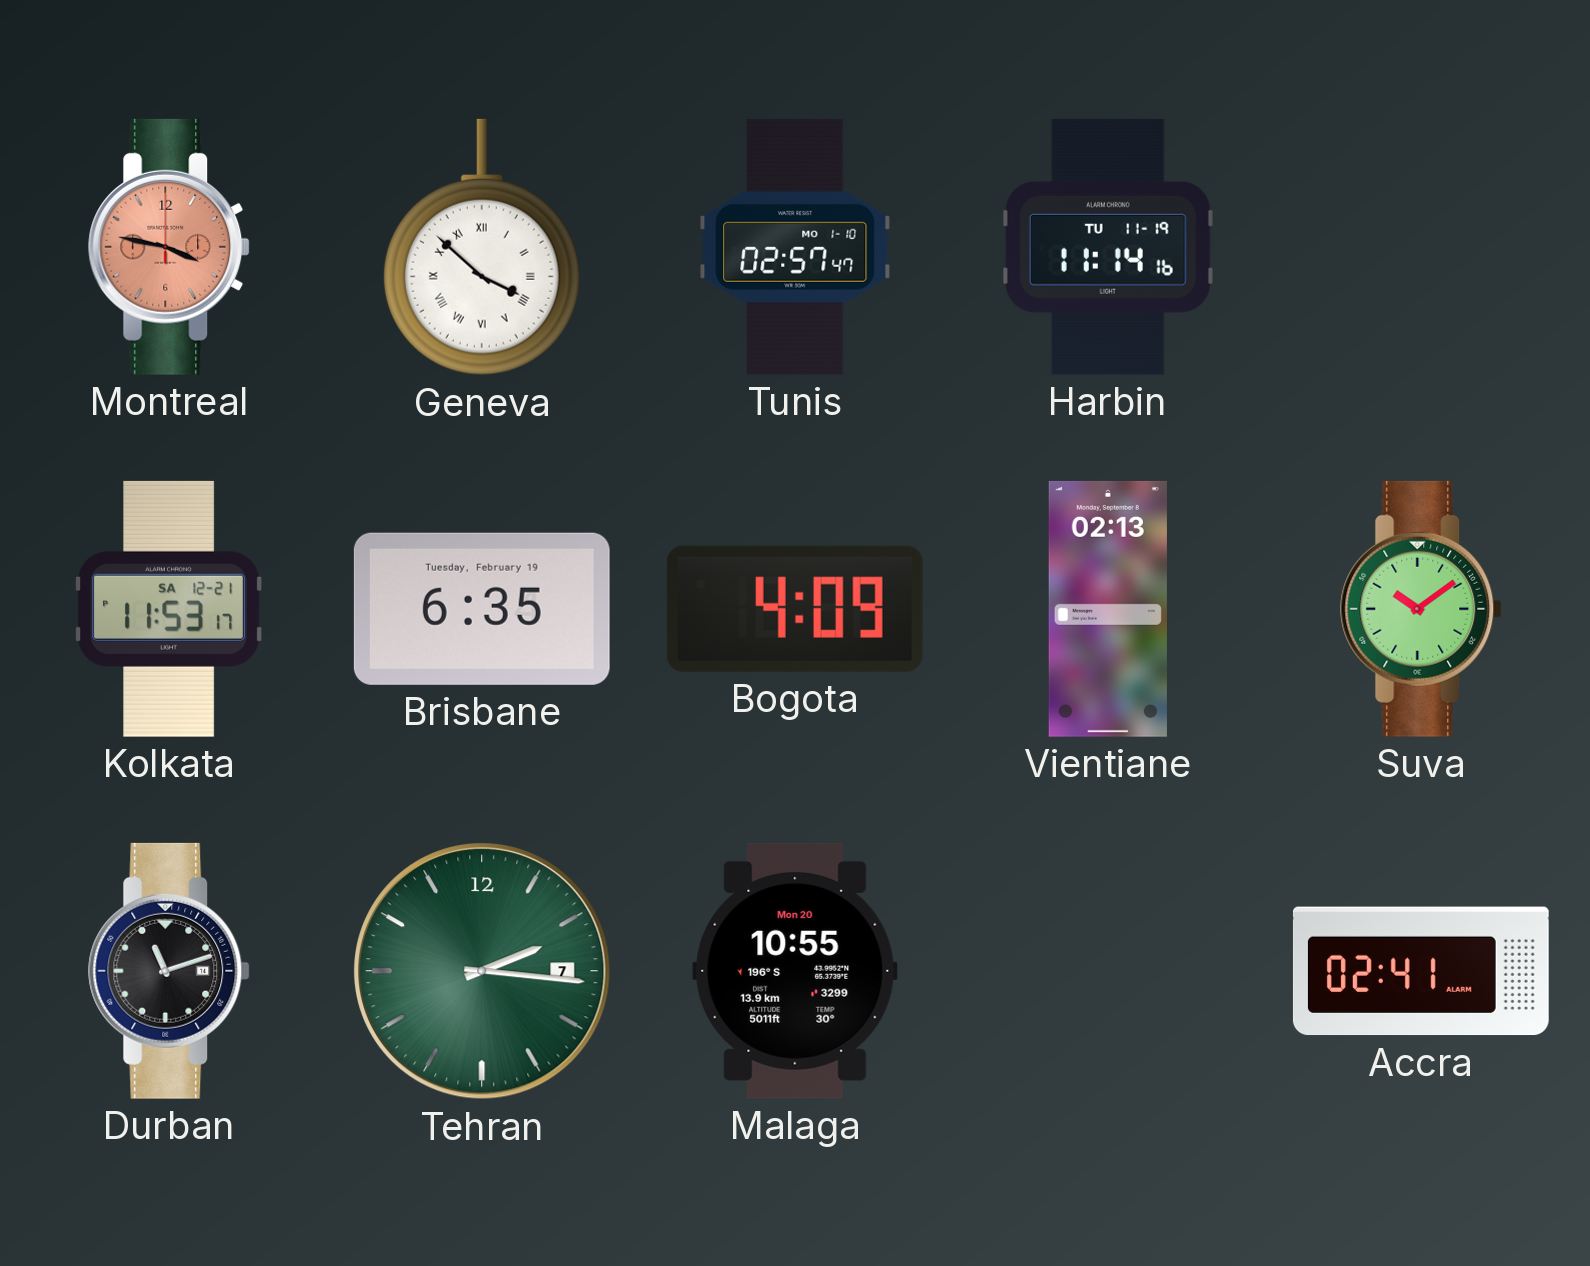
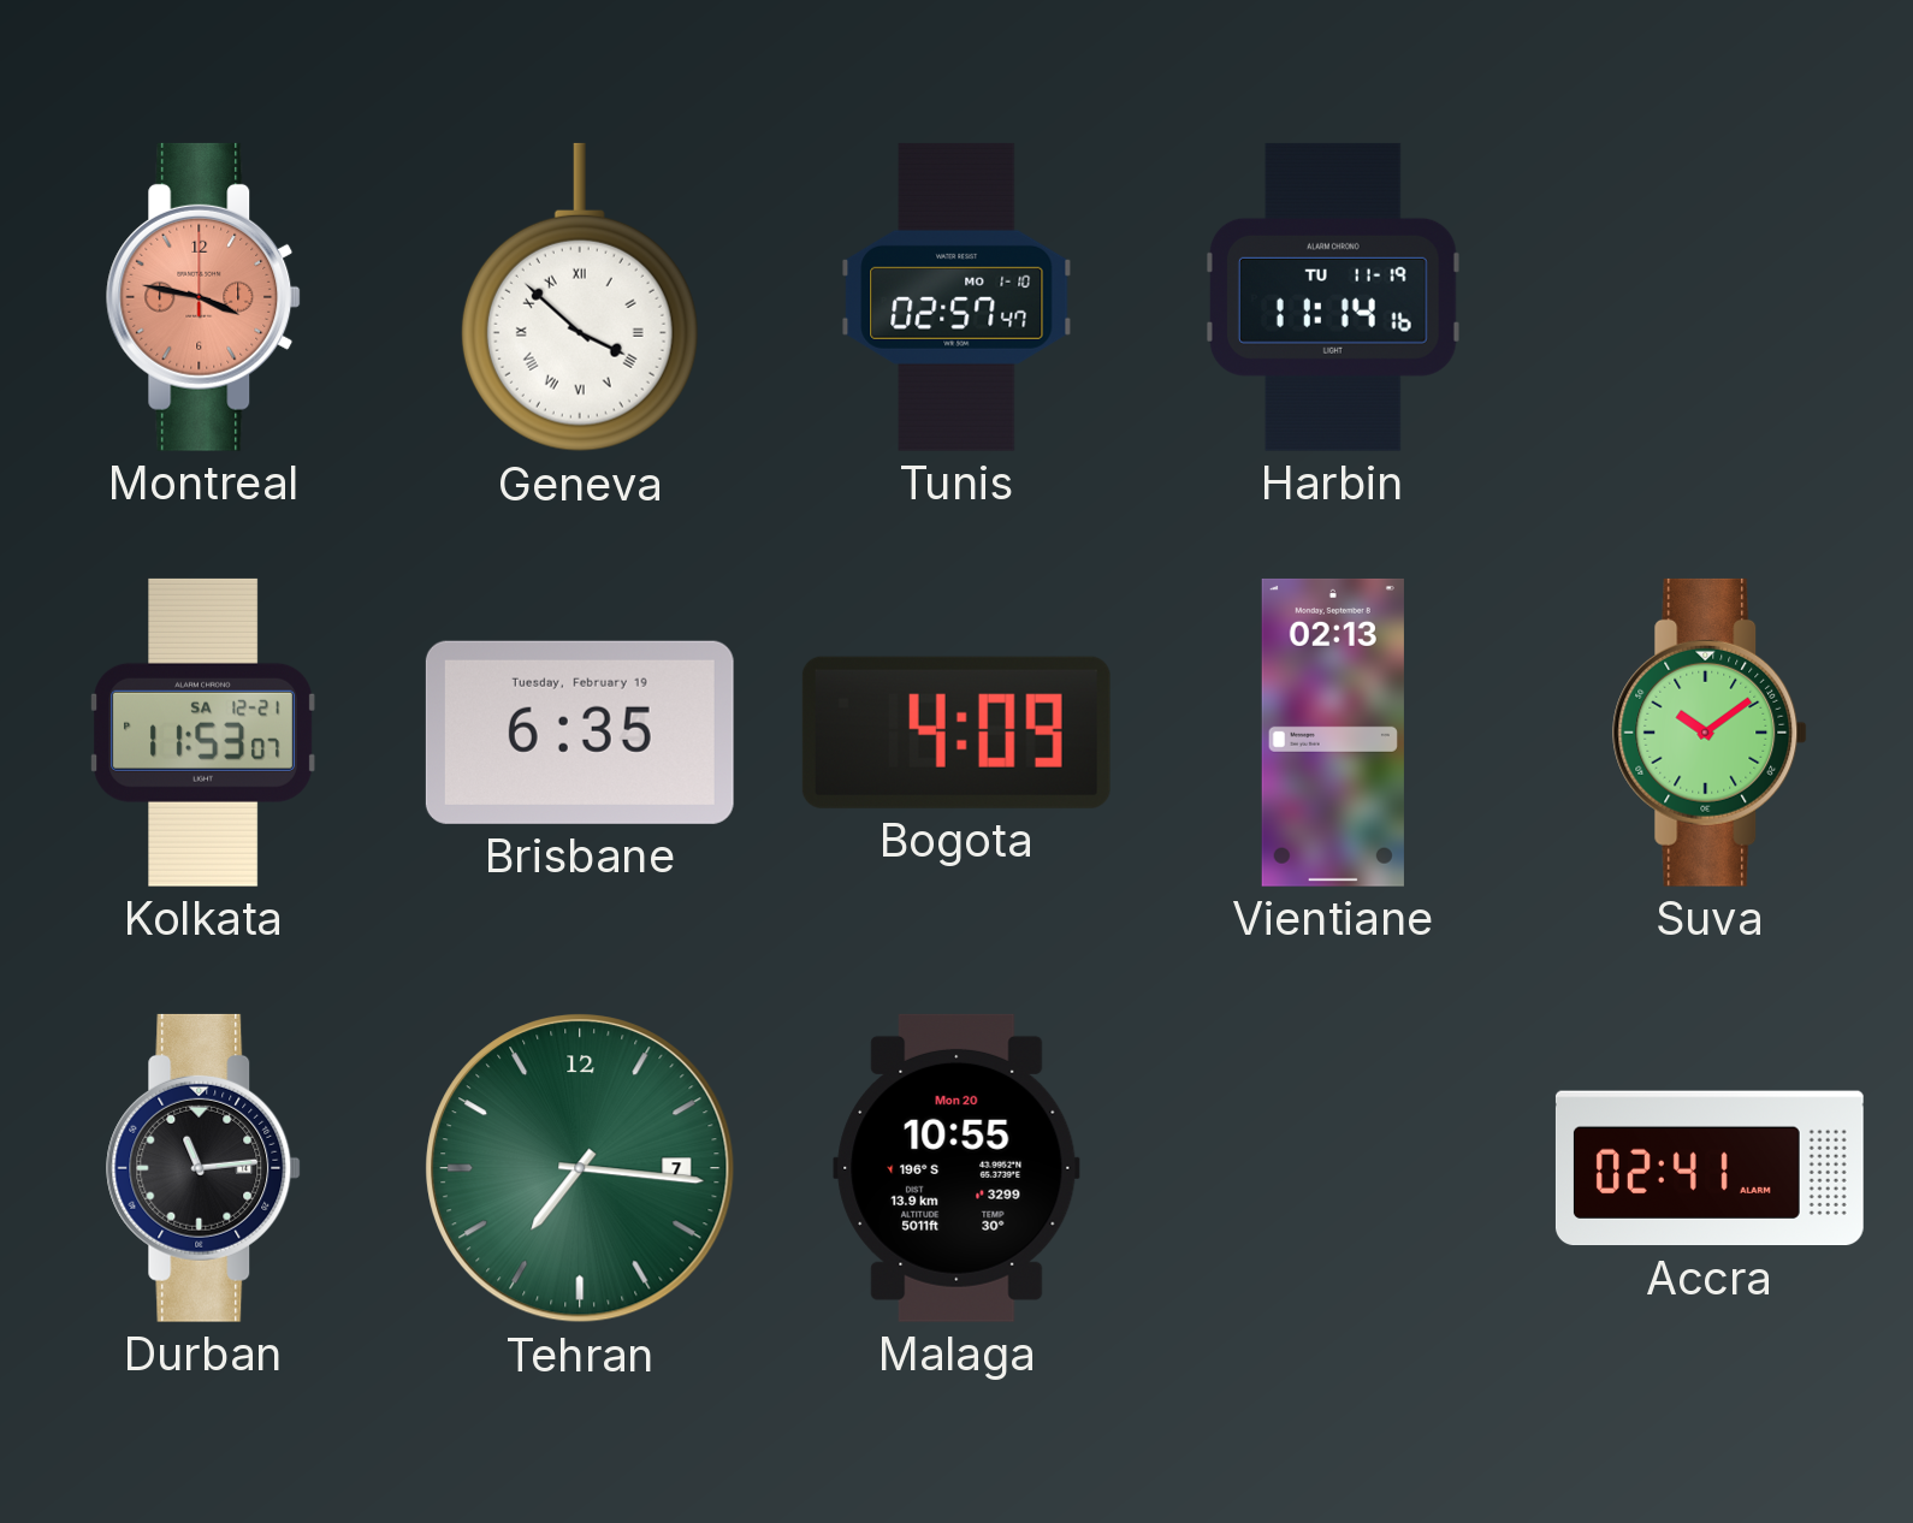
Kolkata: 11:53:17 -> 11:53:07
Durban: 11:12 -> 11:14
Tehran: 2:16 -> 7:16
